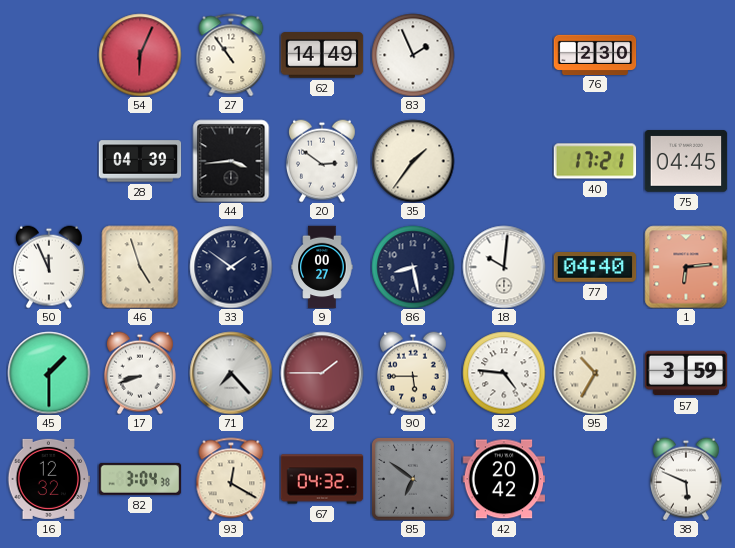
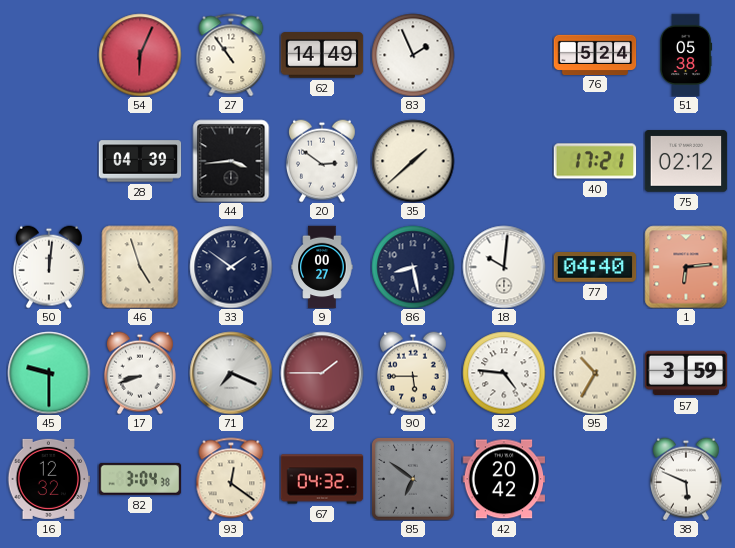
76: 2:30 -> 5:24
51: none -> 05:38
35: 1:36 -> 1:38
75: 04:45 -> 02:12
50: 11:56 -> 12:01
45: 1:30 -> 9:30
71: 7:23 -> 7:19
93: 12:20 -> 12:21
